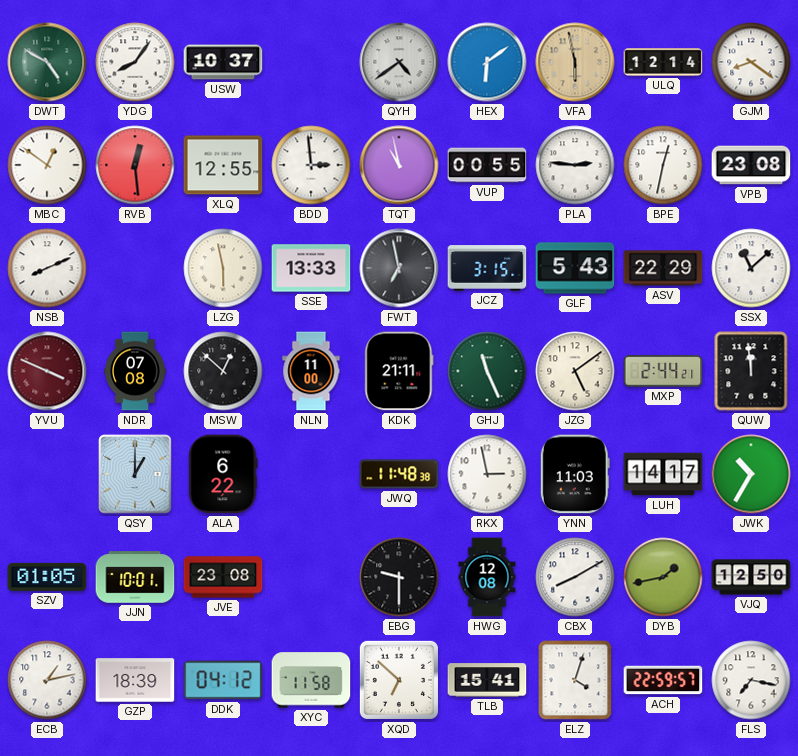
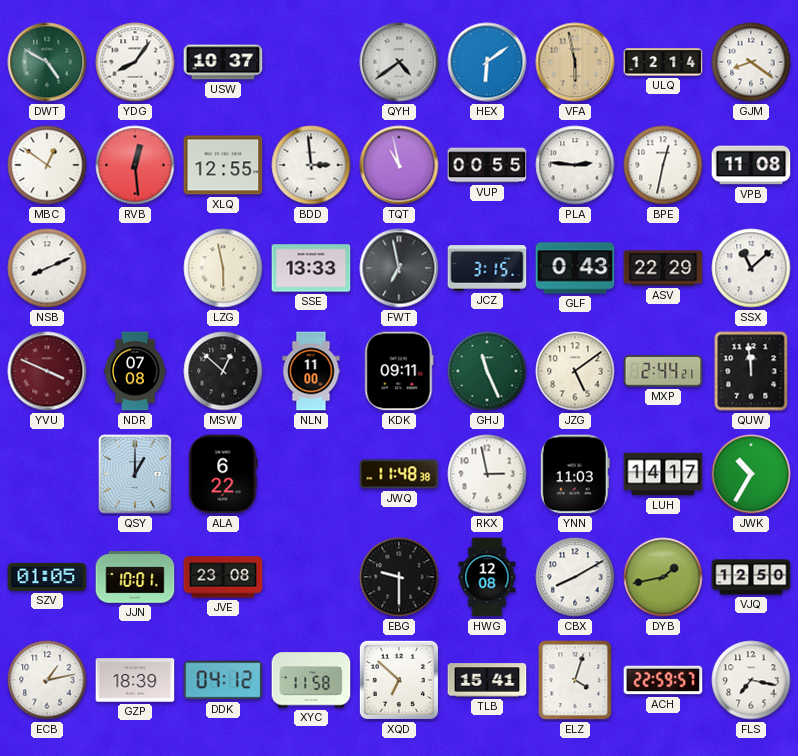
VPB: 23:08 -> 11:08
GLF: 5:43 -> 0:43
KDK: 21:11 -> 09:11
